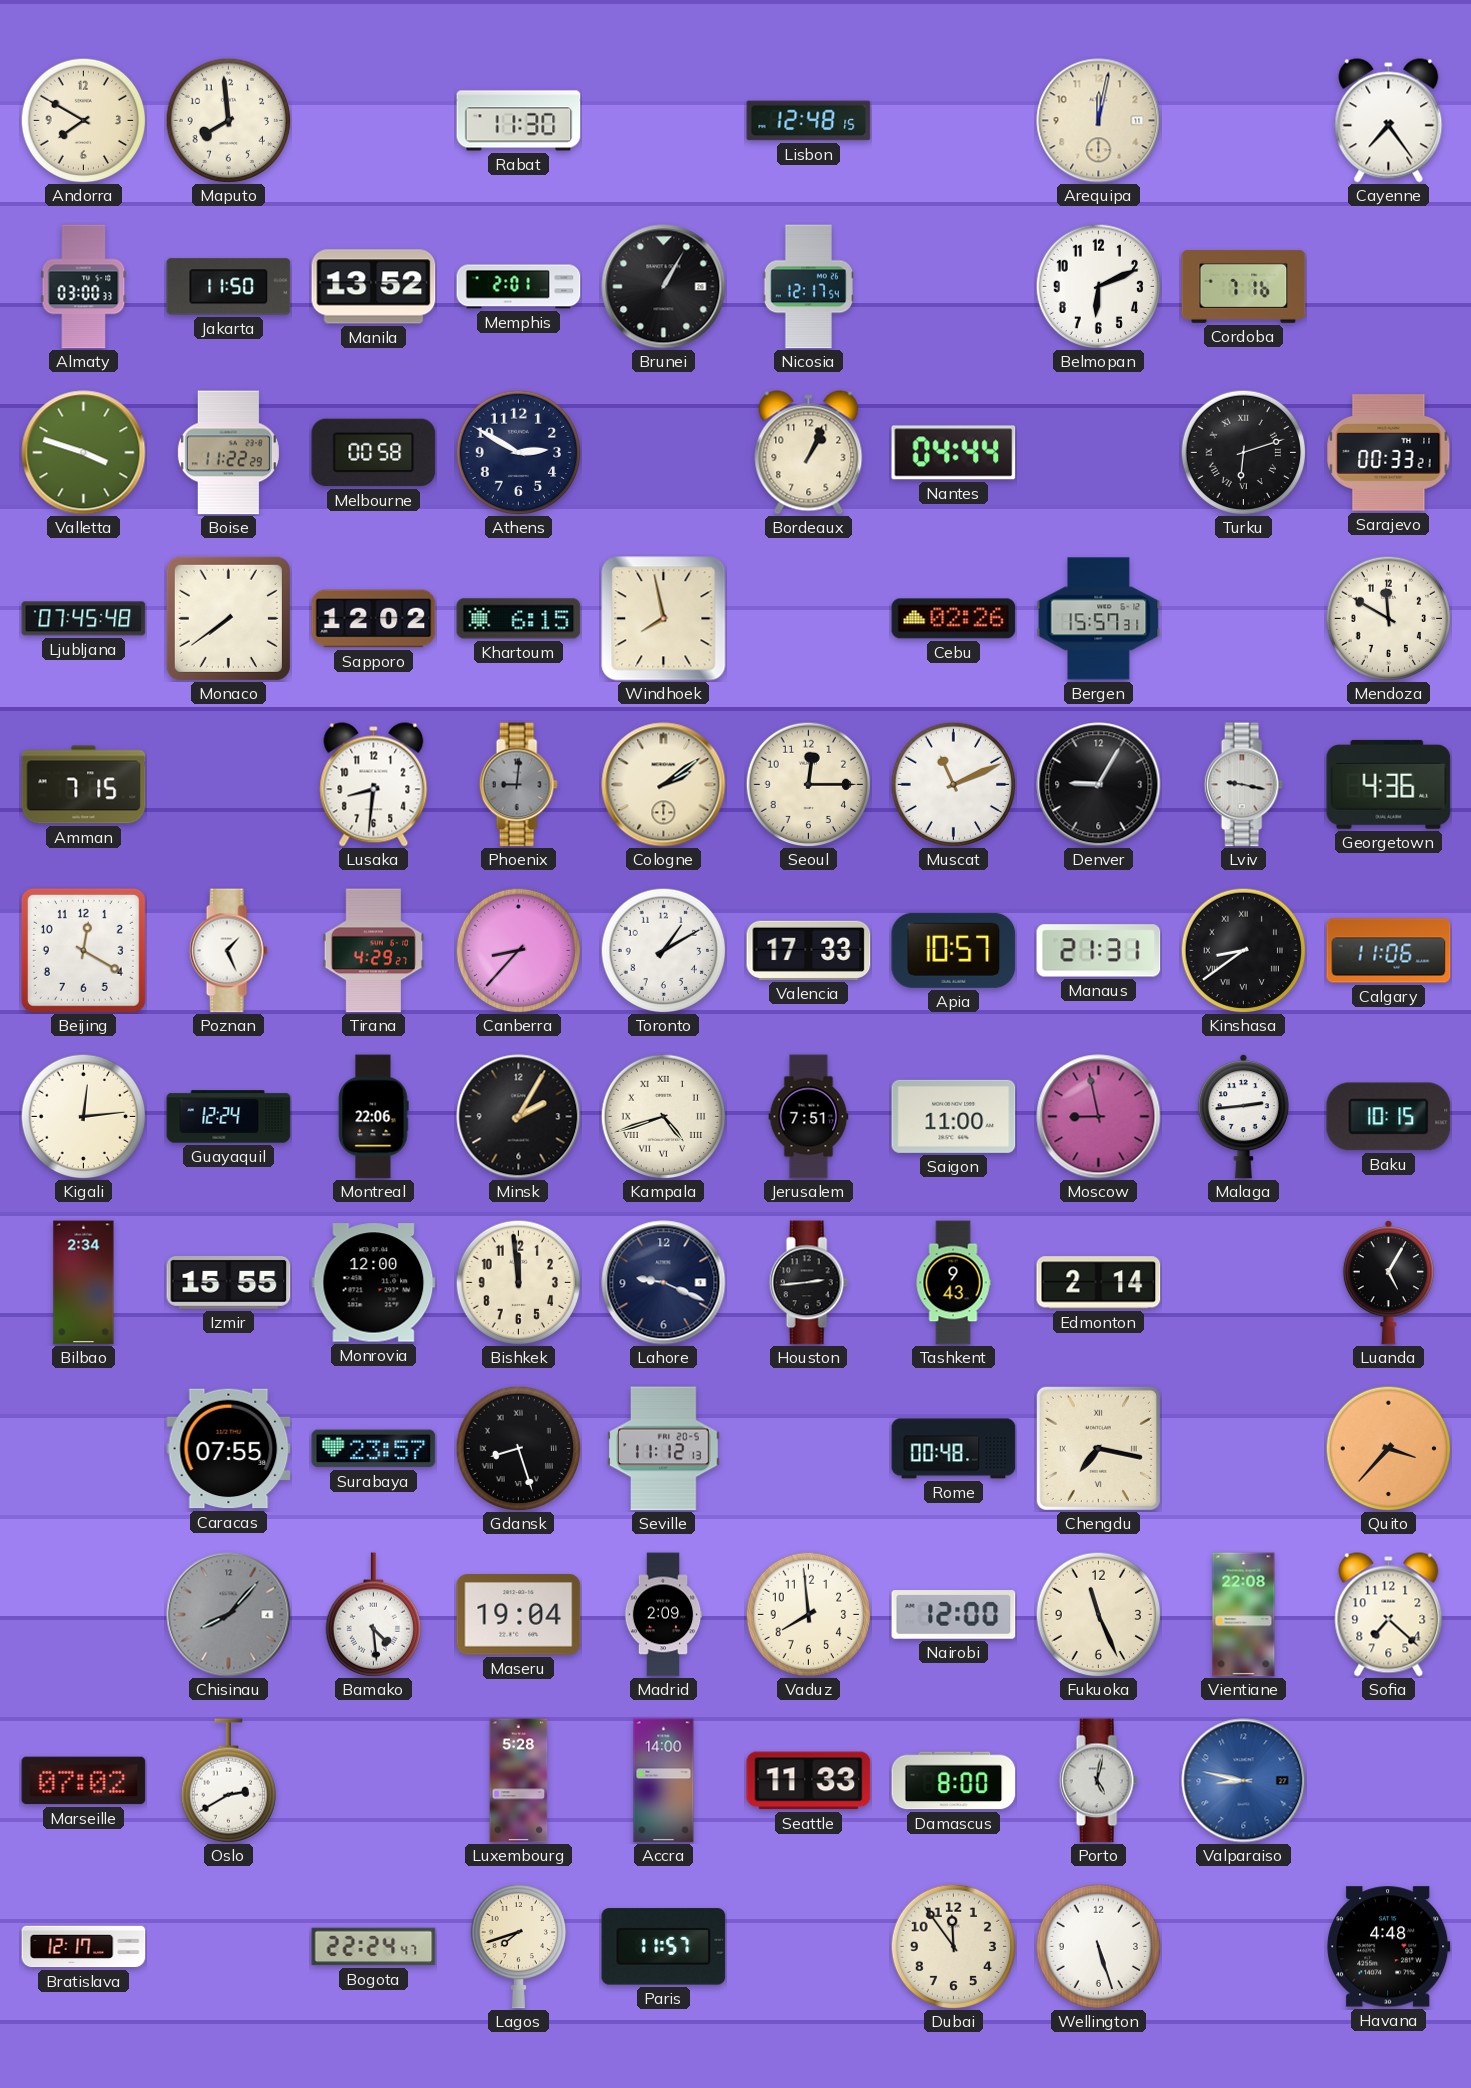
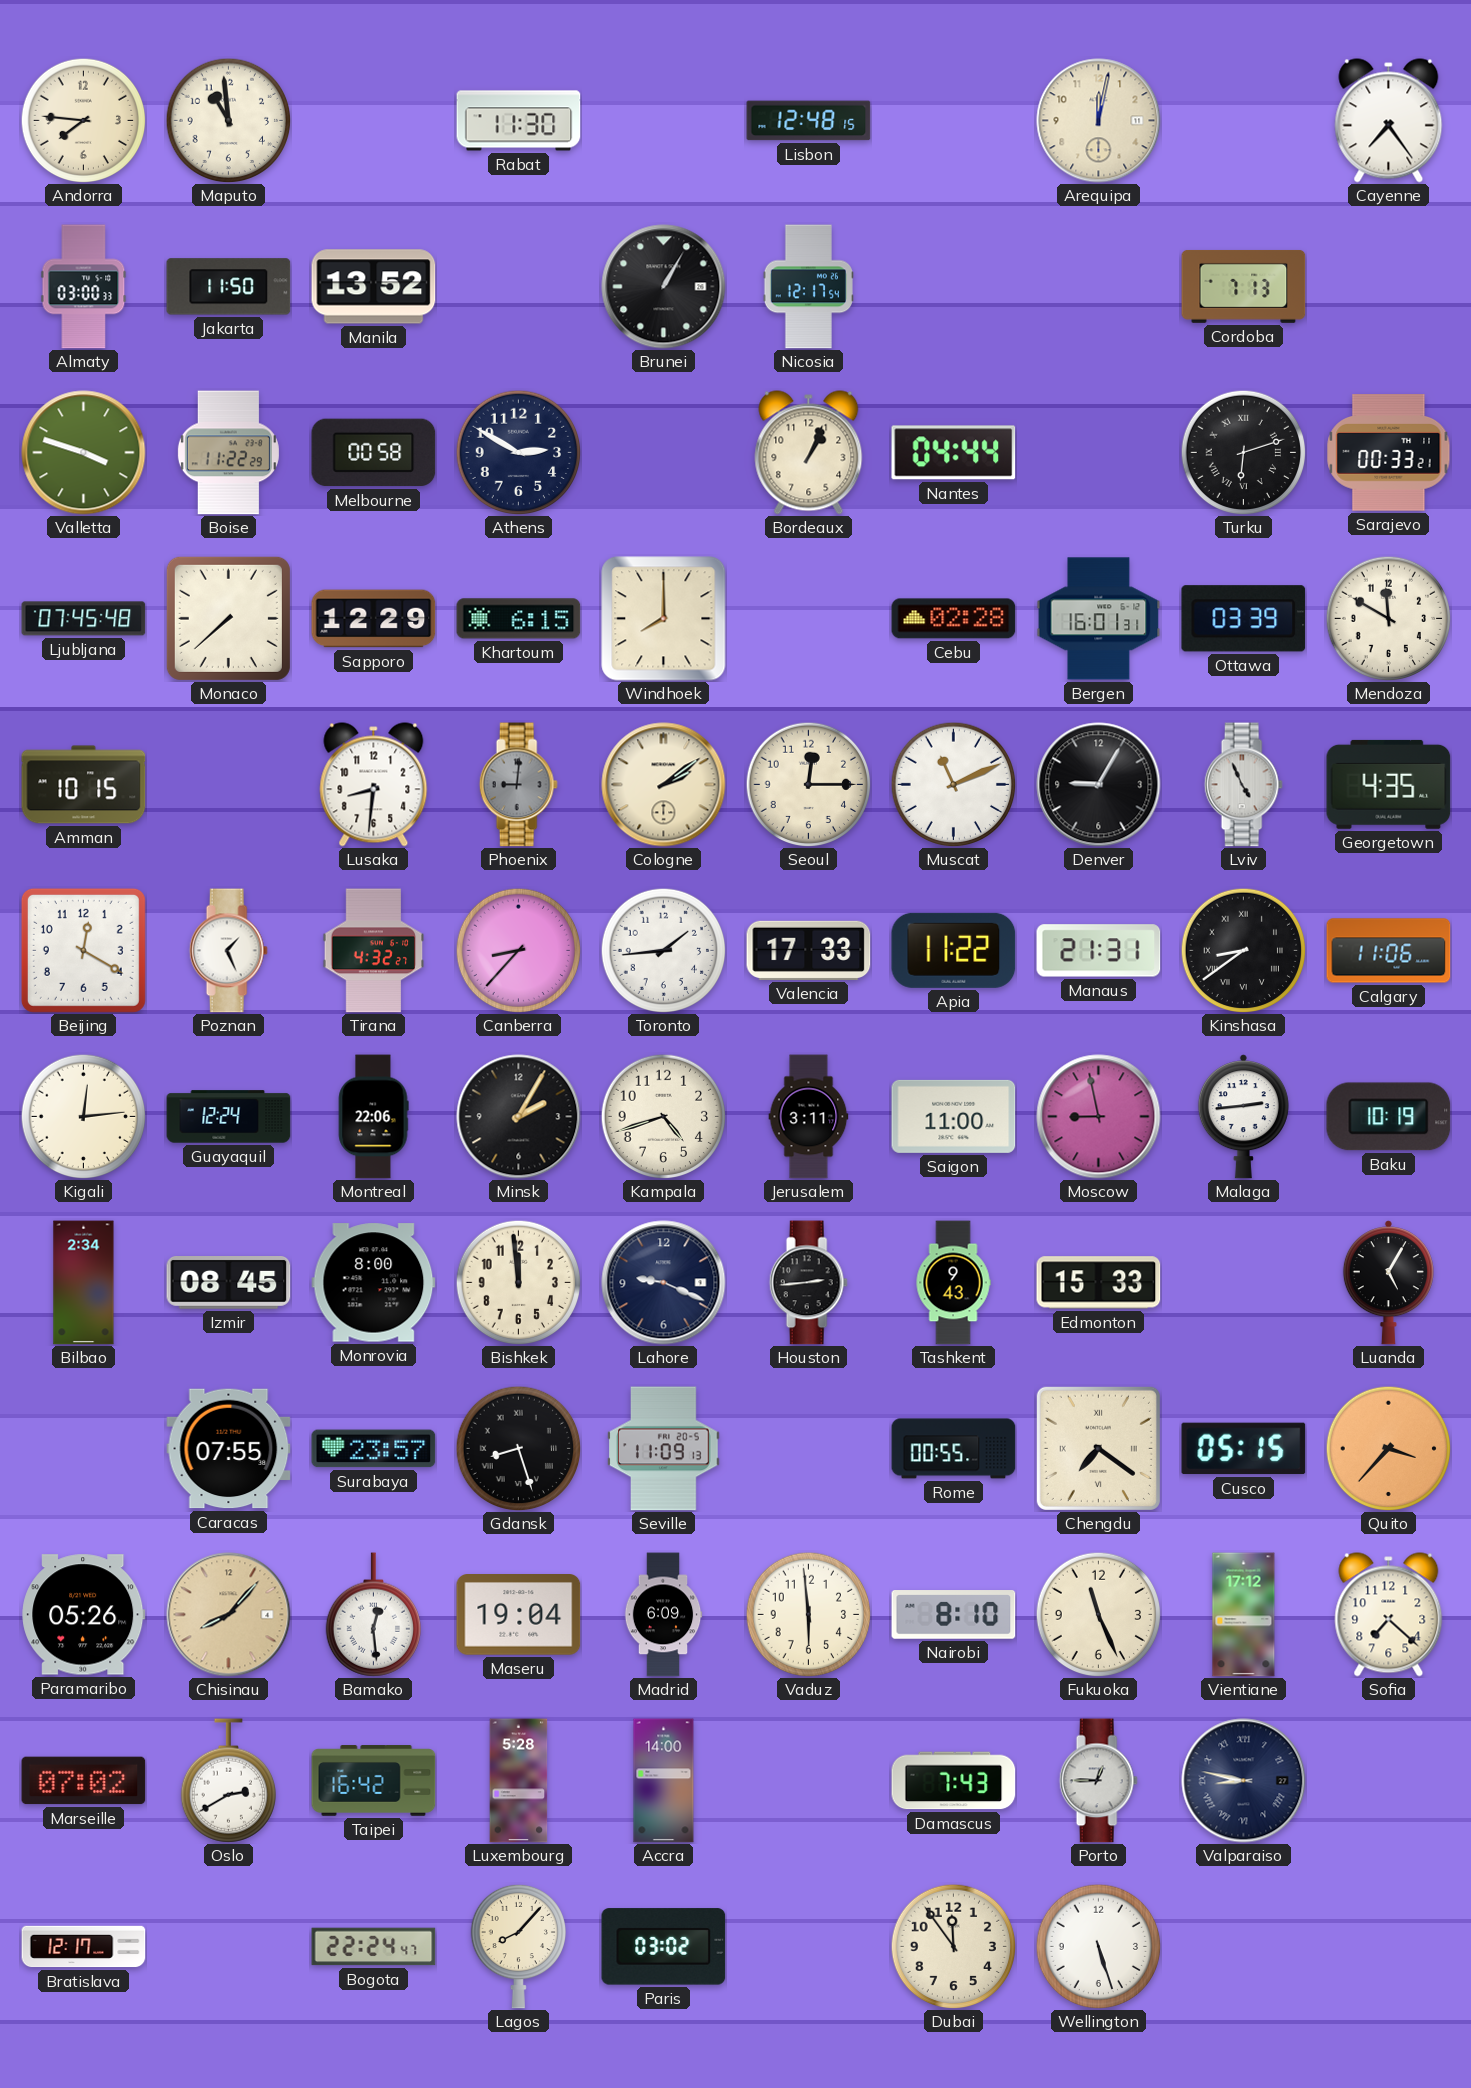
Andorra: 7:50 -> 7:46
Maputo: 7:59 -> 10:59
Memphis: 2:01 -> none
Belmopan: 6:11 -> none
Cordoba: 7:16 -> 7:13
Monaco: 7:39 -> 7:38
Sapporo: 12:02 -> 12:29
Windhoek: 7:58 -> 8:00
Cebu: 02:26 -> 02:28
Bergen: 15:57 -> 16:01
Ottawa: none -> 03:39
Amman: 7:15 -> 10:15
Lviv: 9:17 -> 4:56
Georgetown: 4:36 -> 4:35
Tirana: 4:29 -> 4:32
Toronto: 1:10 -> 1:44
Apia: 10:57 -> 11:22
Kampala numerals: Roman -> Arabic
Jerusalem: 7:51 -> 3:11
Baku: 10:15 -> 10:19
Izmir: 15:55 -> 08:45
Monrovia: 12:00 -> 8:00
Edmonton: 2:14 -> 15:33
Seville: 11:12 -> 11:09
Rome: 00:48 -> 00:55
Chengdu: 7:17 -> 7:21
Cusco: none -> 05:15
Paramaribo: none -> 05:26
Chisinau dial: grey -> champagne
Bamako: 4:29 -> 12:29
Madrid: 2:09 -> 6:09
Vaduz: 7:59 -> 5:59
Nairobi: 12:00 -> 8:10
Vientiane: 22:08 -> 17:12
Taipei: none -> 16:42
Seattle: 11:33 -> none
Damascus: 8:00 -> 7:43
Porto: 5:02 -> 12:45
Valparaiso dial: blue -> navy
Valparaiso numerals: Arabic -> Roman
Lagos: 7:42 -> 8:07
Paris: 11:57 -> 03:02
Havana: 4:48 -> none
